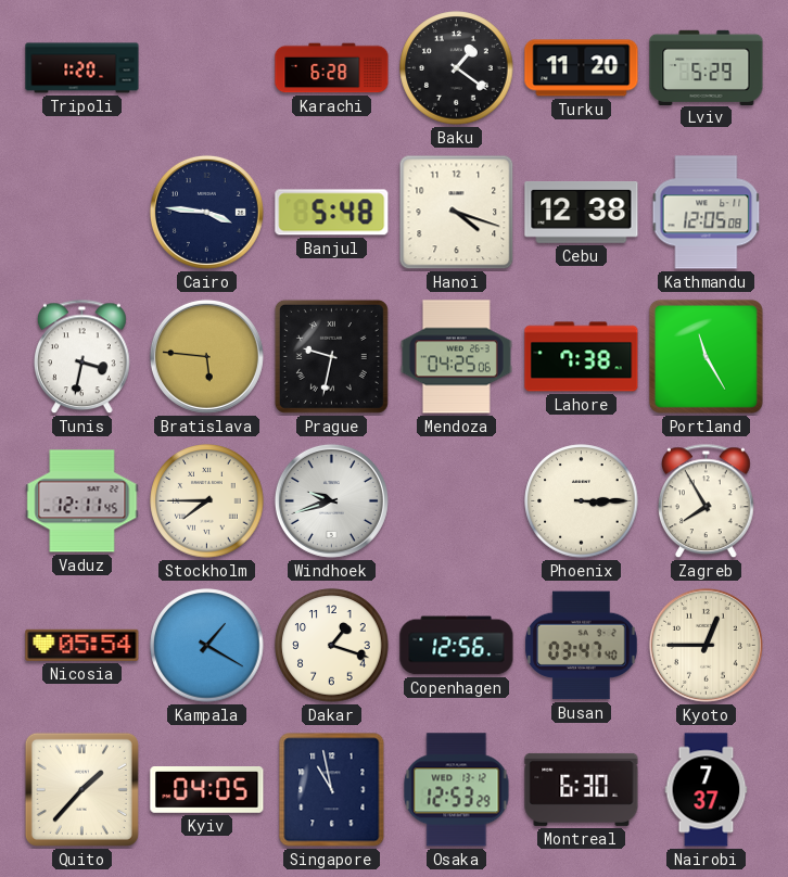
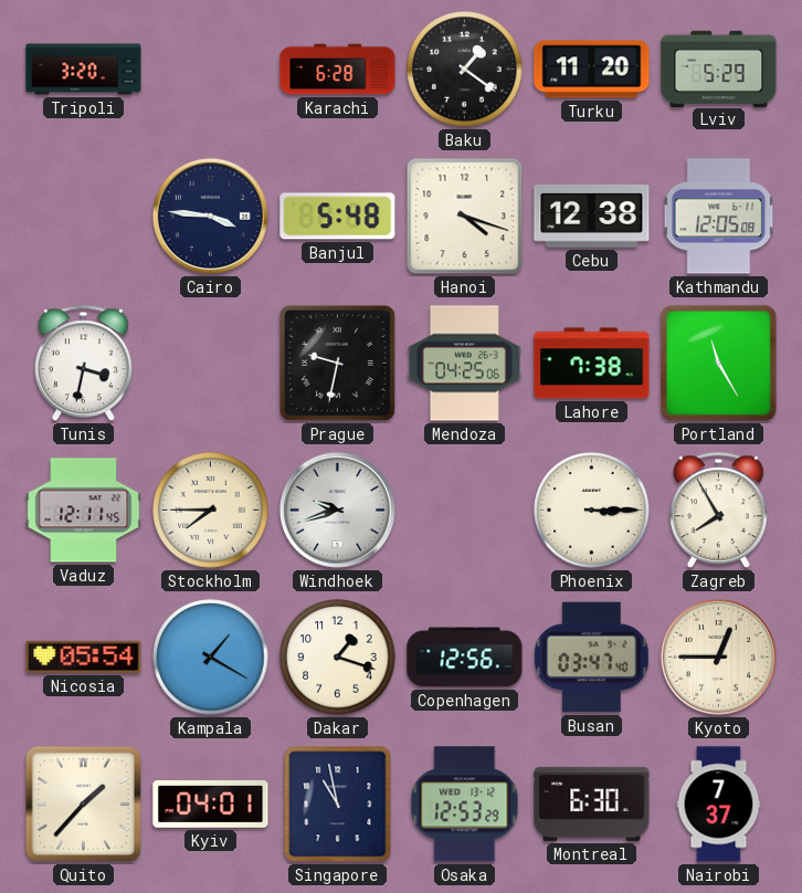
Tripoli: 1:20 -> 3:20
Bratislava: 5:46 -> none
Kyiv: 04:05 -> 04:01
